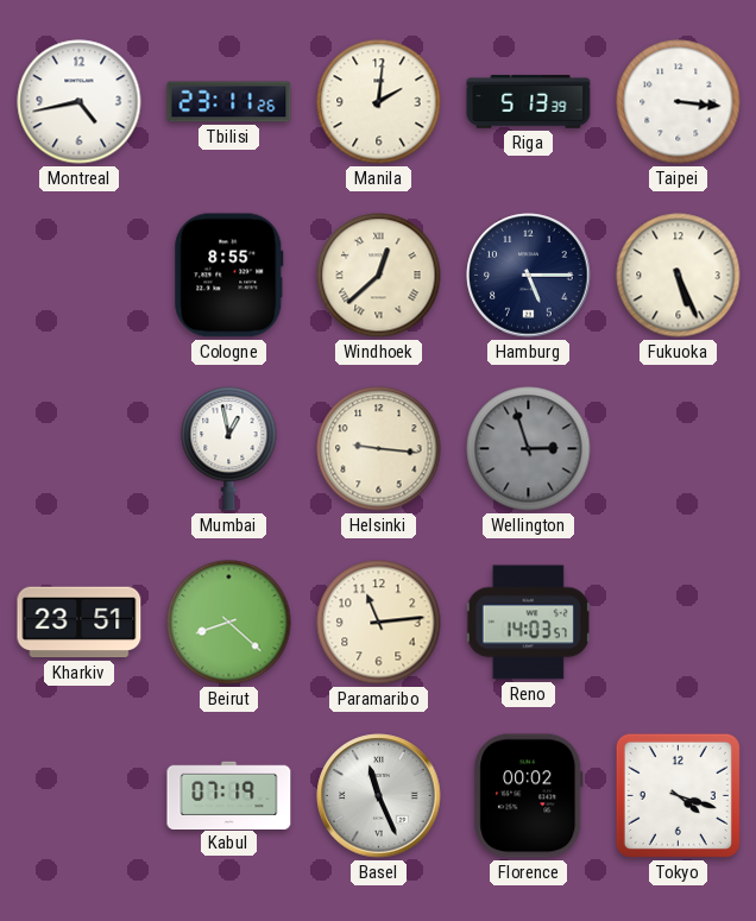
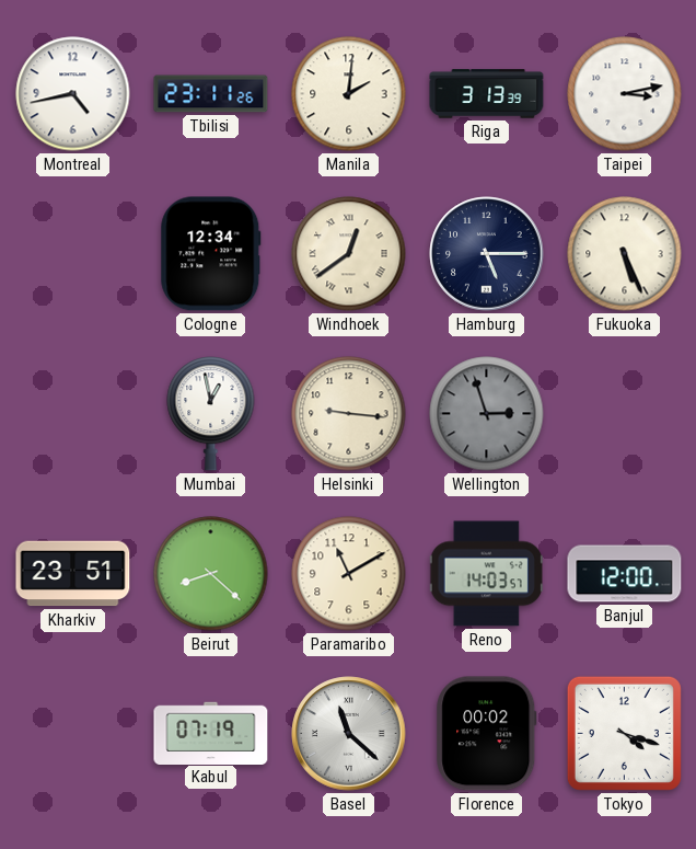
Riga: 5:13 -> 3:13
Taipei: 3:16 -> 3:13
Cologne: 8:55 -> 12:34
Windhoek: 12:38 -> 12:39
Paramaribo: 11:14 -> 11:10
Banjul: none -> 12:00
Basel: 11:26 -> 11:22
